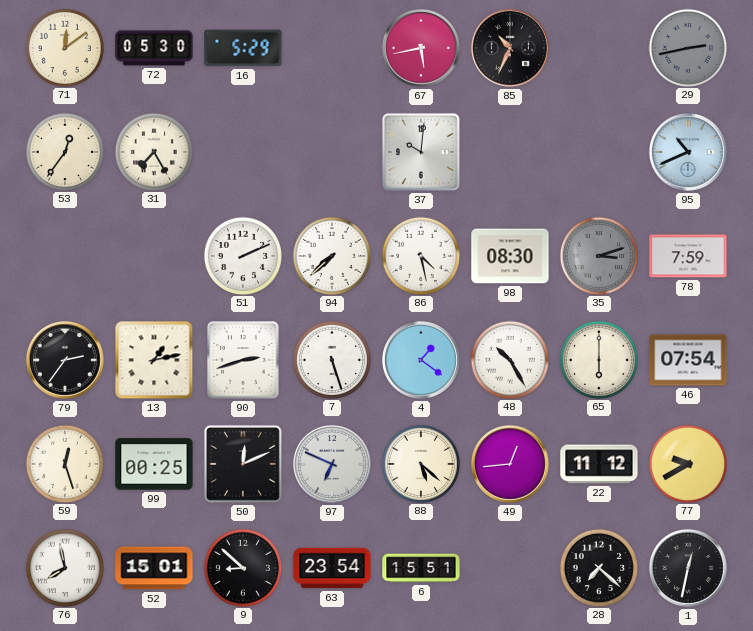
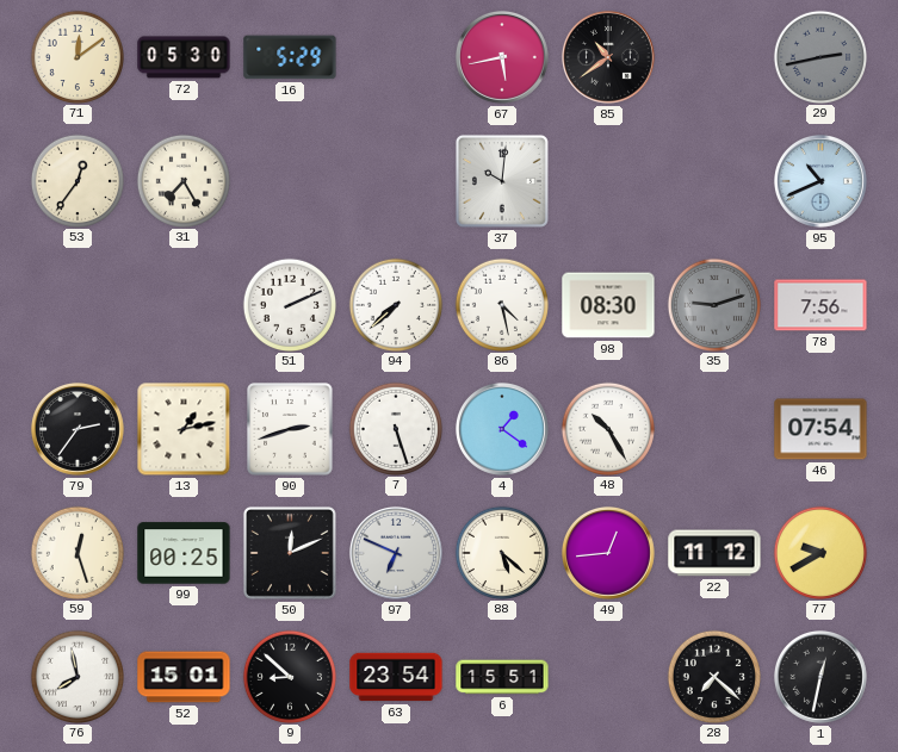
85: 10:34 -> 10:39
35: 3:12 -> 9:12
78: 7:59 -> 7:56
65: 6:00 -> none
